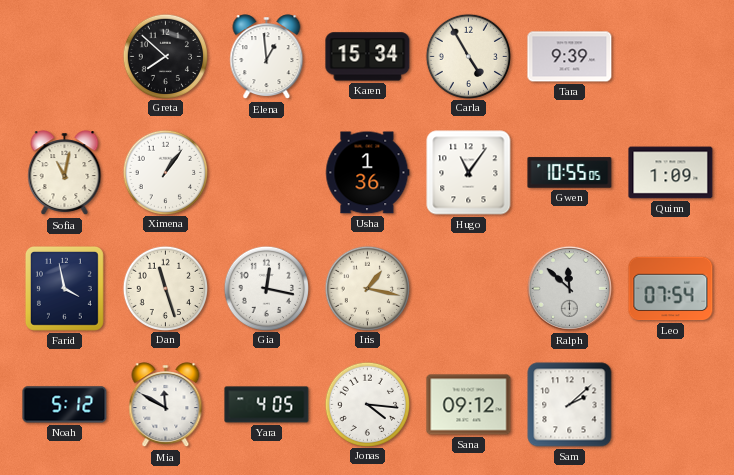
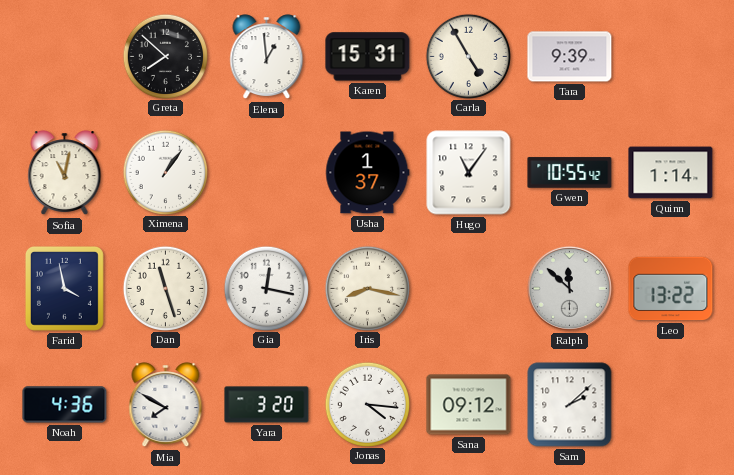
Karen: 15:34 -> 15:31
Usha: 1:36 -> 1:37
Gwen: 10:55:05 -> 10:55:42
Quinn: 1:09 -> 1:14
Iris: 1:17 -> 8:17
Leo: 07:54 -> 13:22
Noah: 5:12 -> 4:36
Mia: 11:50 -> 7:50
Yara: 4:05 -> 3:20
